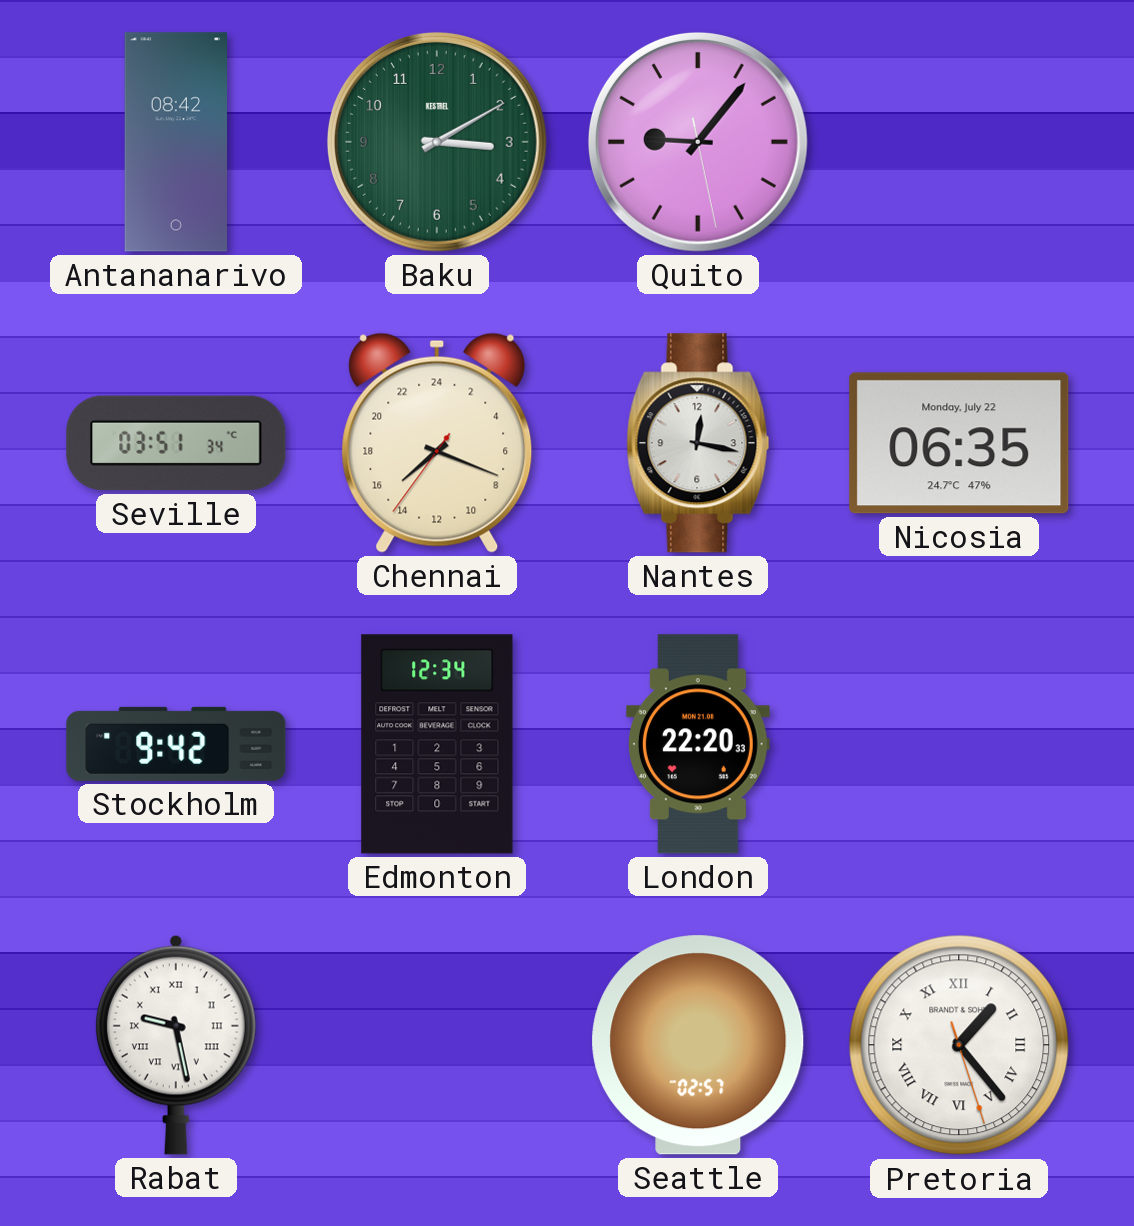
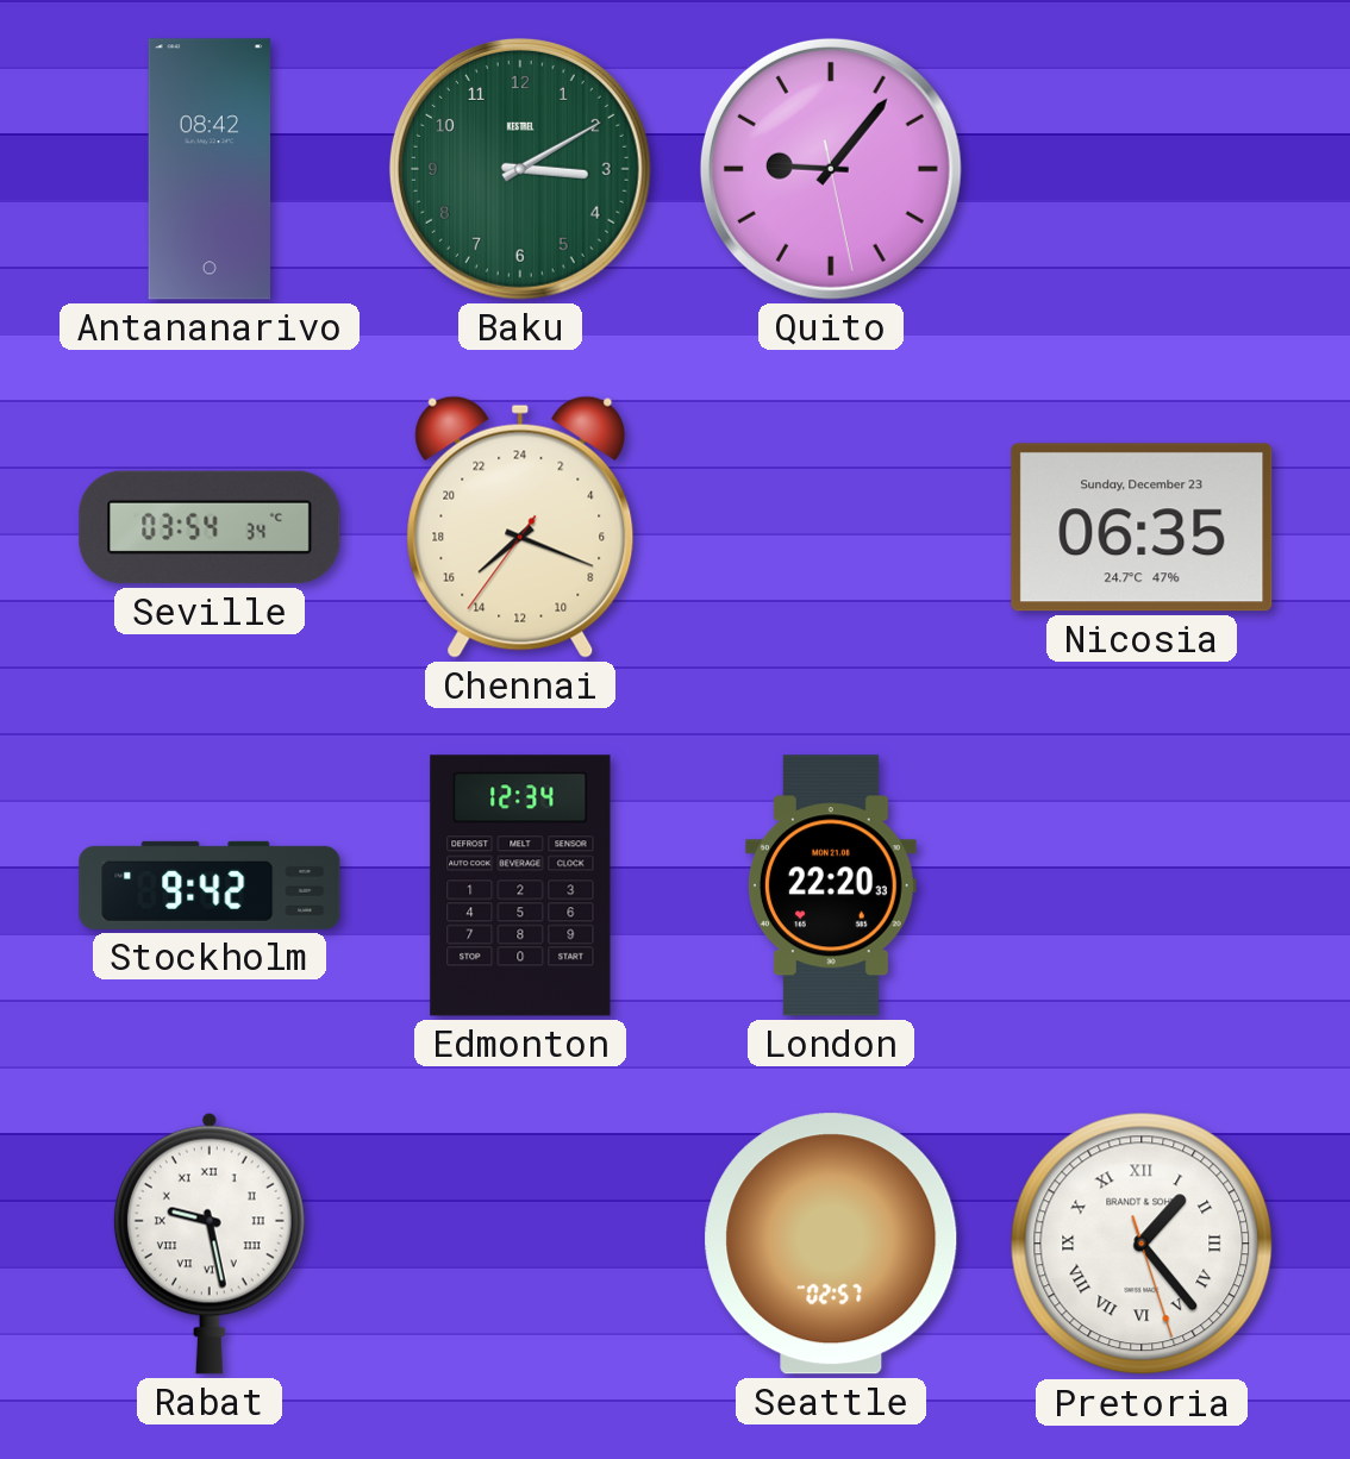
Seville: 03:51 -> 03:54
Nantes: 12:17 -> none
Nicosia date: Monday, July 22 -> Sunday, December 23
